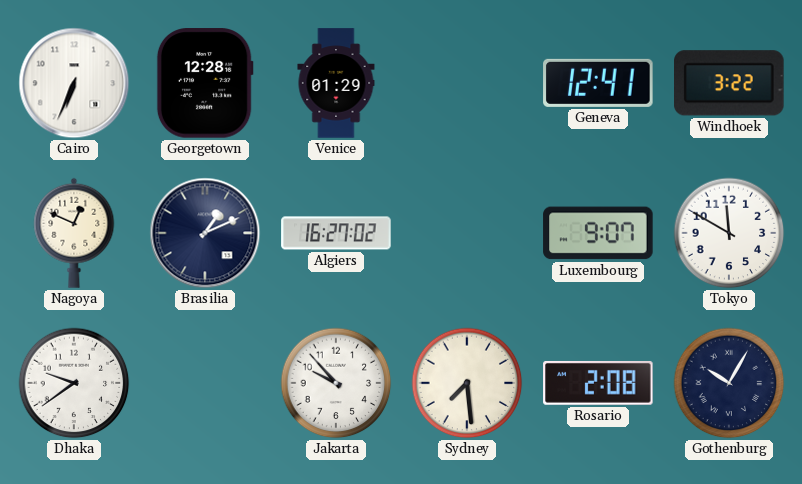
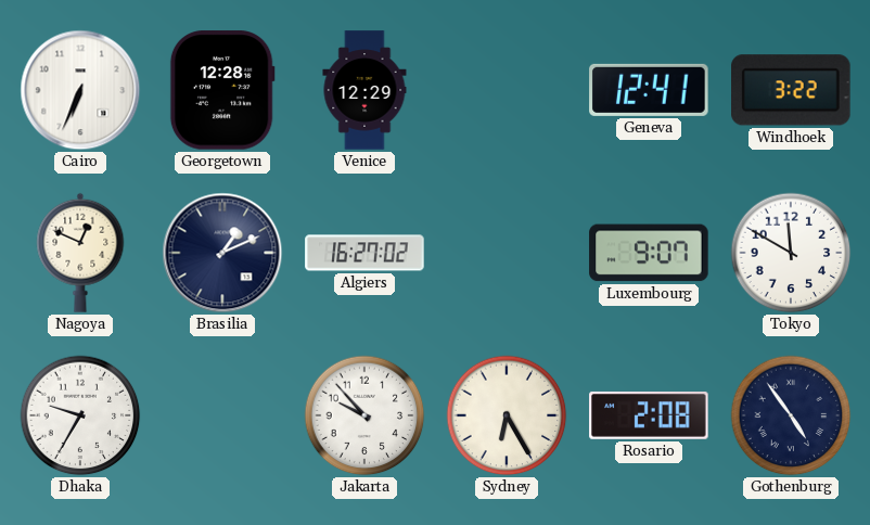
Venice: 01:29 -> 12:29
Dhaka: 9:39 -> 9:35
Sydney: 7:29 -> 6:25
Gothenburg: 10:05 -> 4:54
